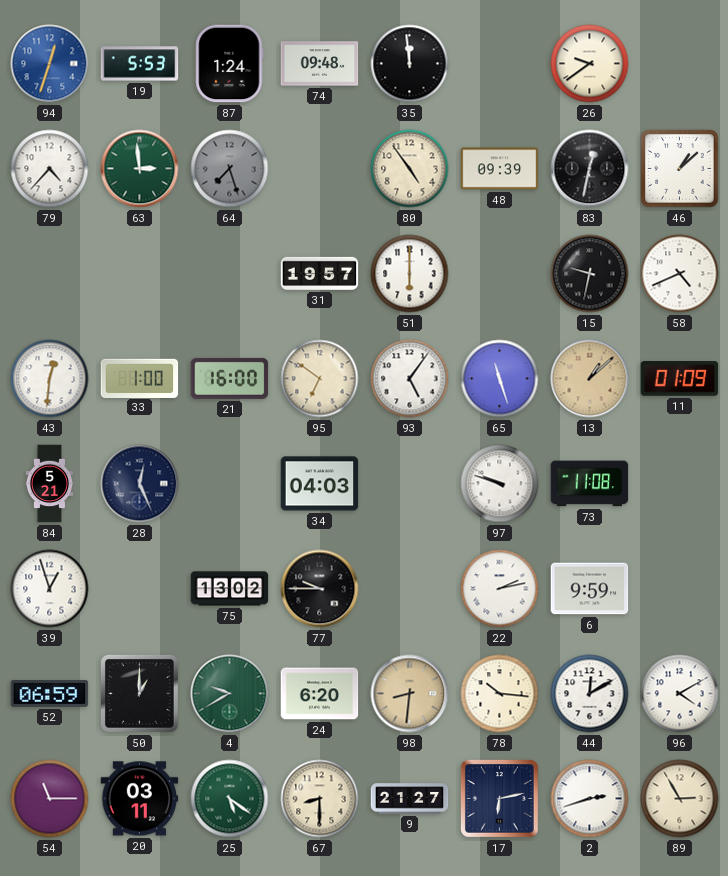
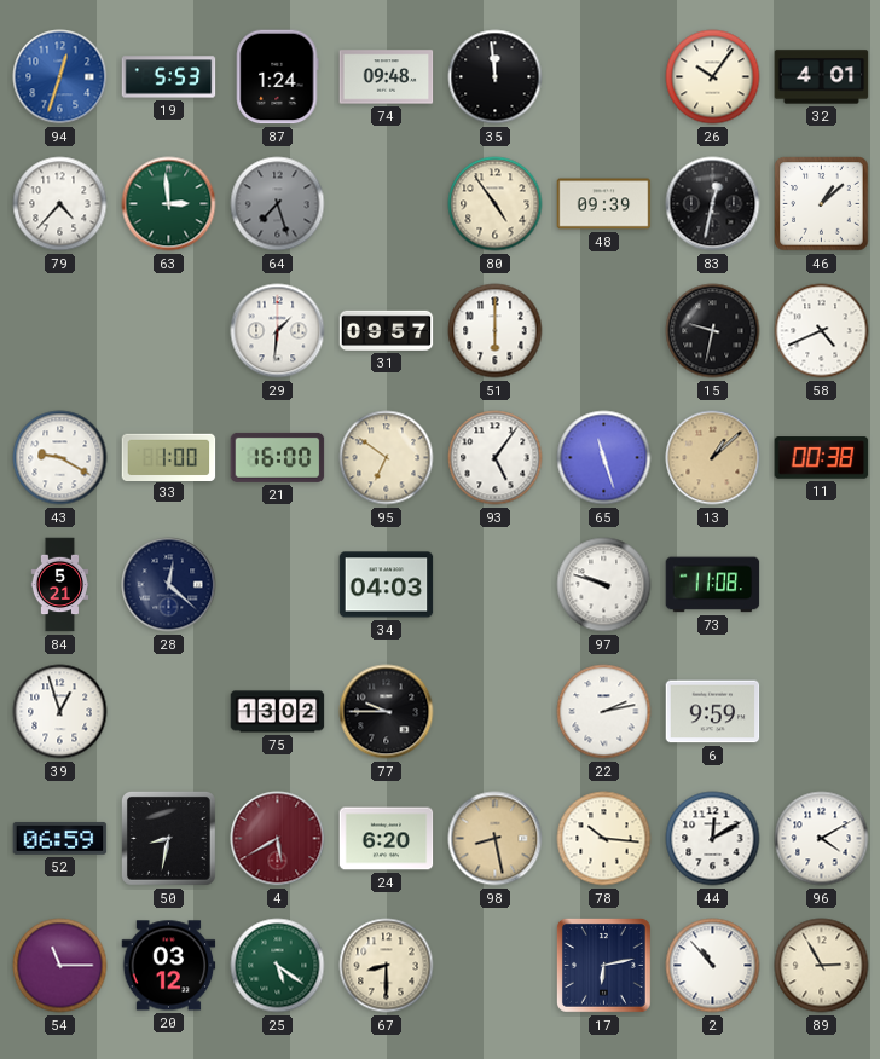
26: 9:39 -> 10:06
32: none -> 4:01
29: none -> 1:31
31: 19:57 -> 09:57
43: 12:31 -> 9:20
11: 01:09 -> 00:38
28: 12:26 -> 12:22
50: 1:00 -> 8:32
4: 9:40 -> 5:40
4 dial: green -> burgundy
98: 8:31 -> 8:28
20: 03:11 -> 03:12
9: 21:27 -> none
2: 2:42 -> 10:53
